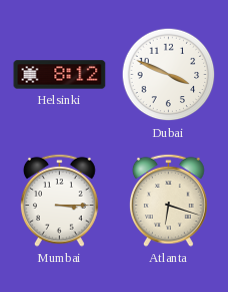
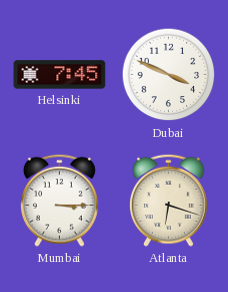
Helsinki: 8:12 -> 7:45
